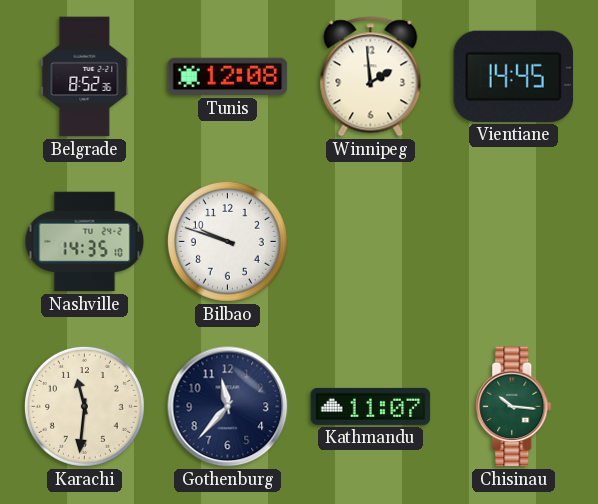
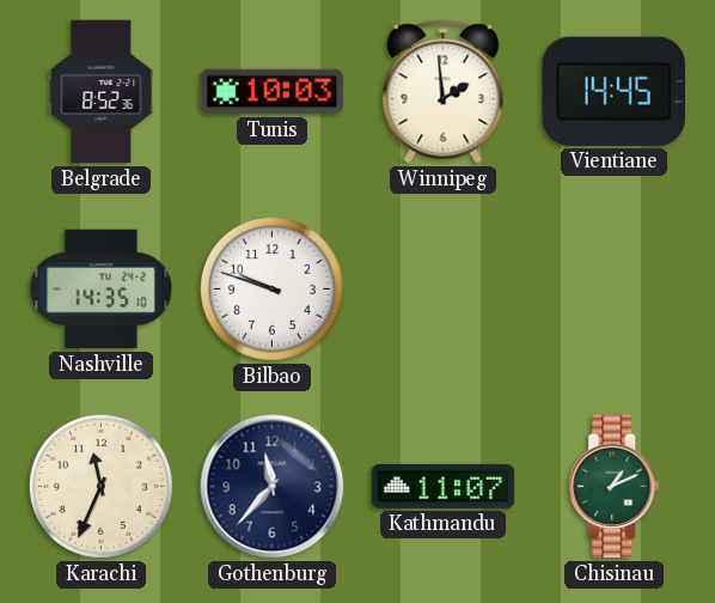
Tunis: 12:08 -> 10:03
Karachi: 11:31 -> 11:34
Chisinau: 10:16 -> 1:11
